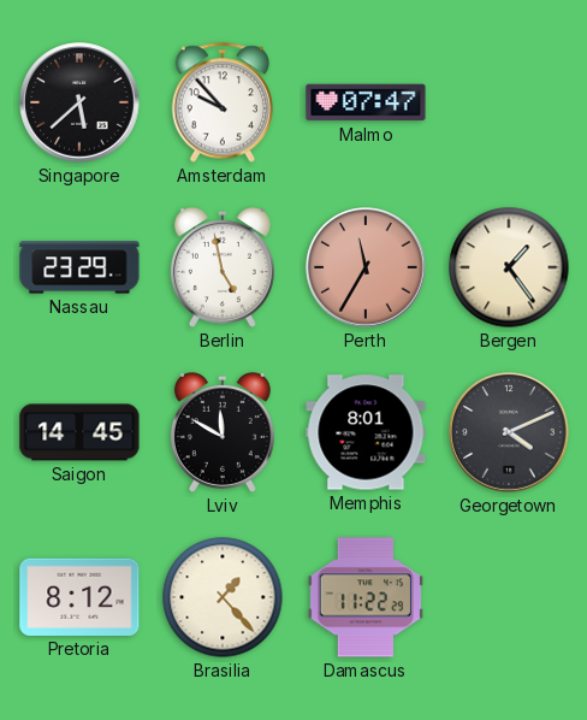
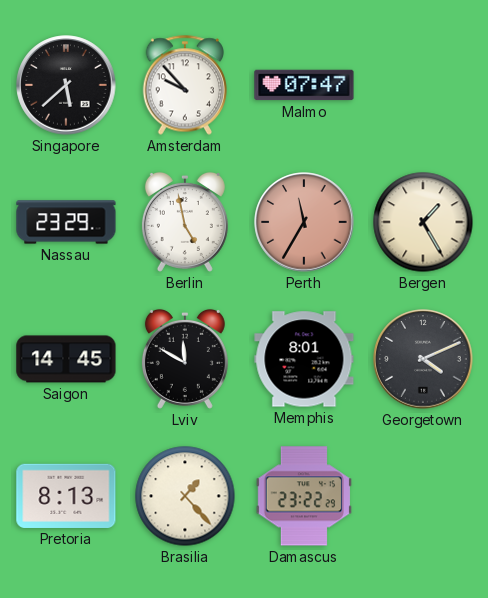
Bergen: 1:24 -> 1:25
Pretoria: 8:12 -> 8:13
Damascus: 11:22 -> 23:22
